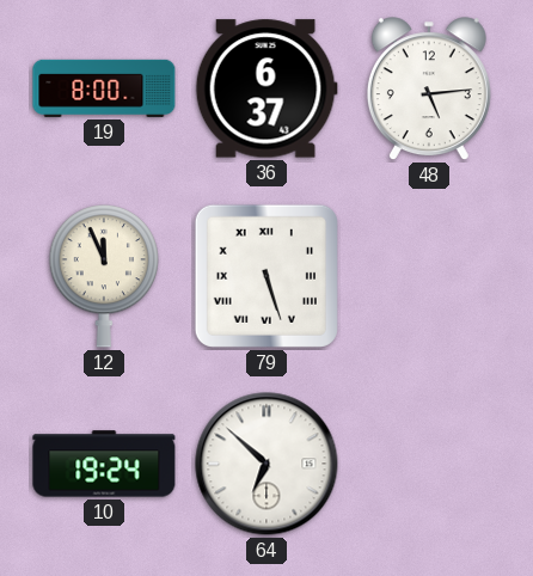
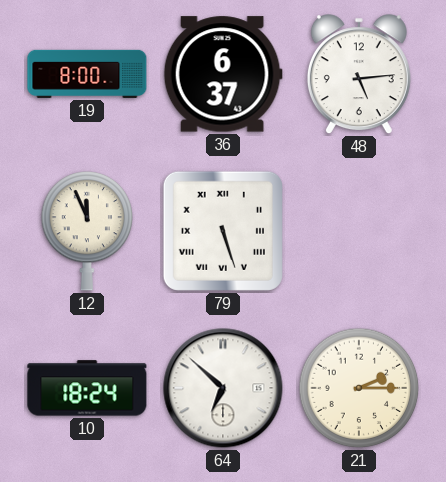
10: 19:24 -> 18:24
21: none -> 2:15
